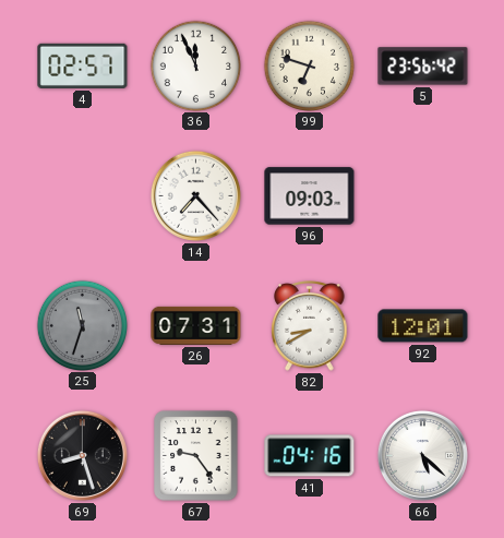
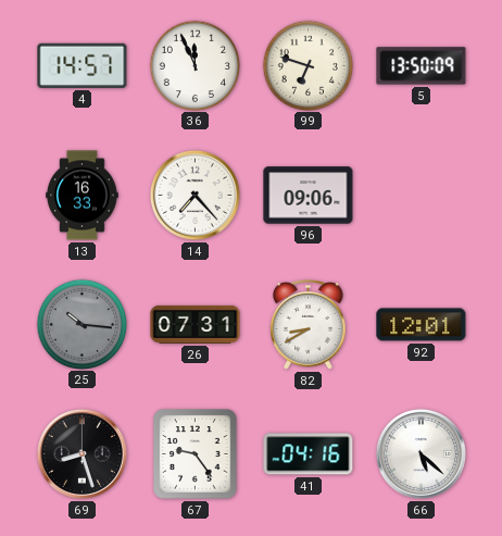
4: 02:57 -> 14:57
5: 23:56 -> 13:50
13: none -> 16:33
96: 09:03 -> 09:06
25: 11:33 -> 10:16
